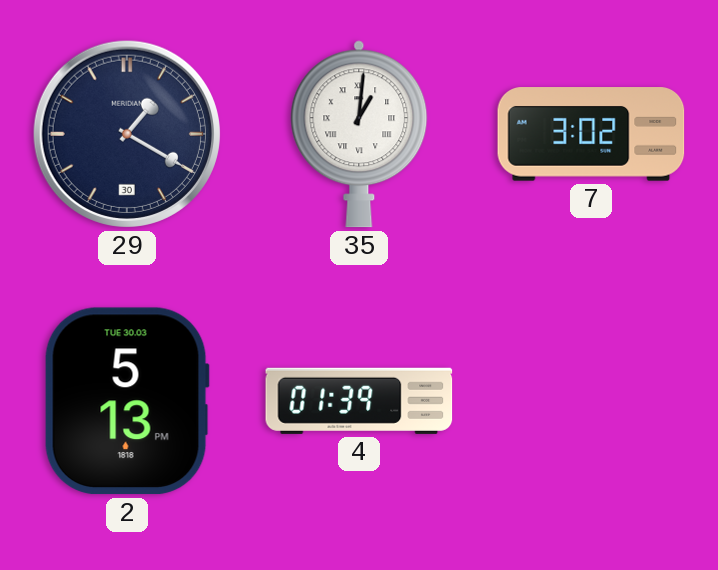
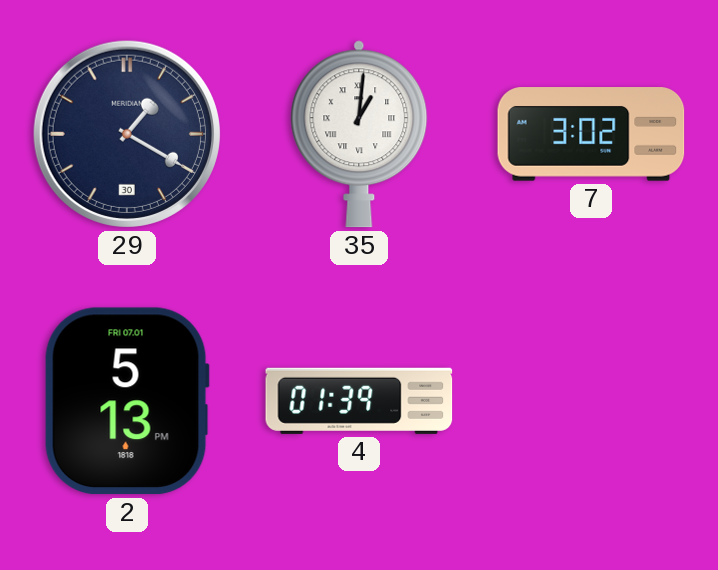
2 date: TUE 30.03 -> FRI 07.01
